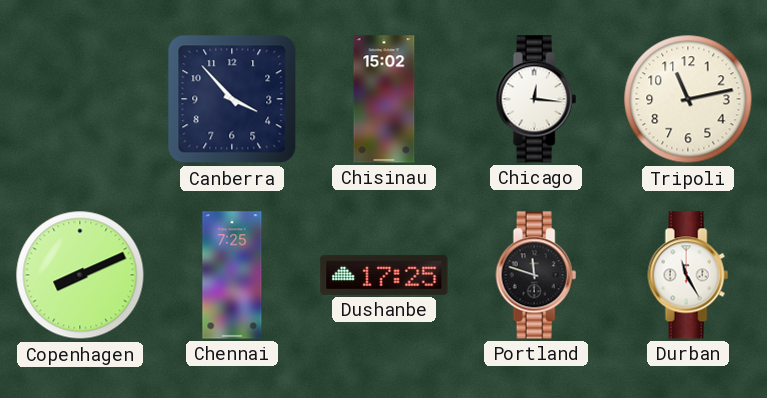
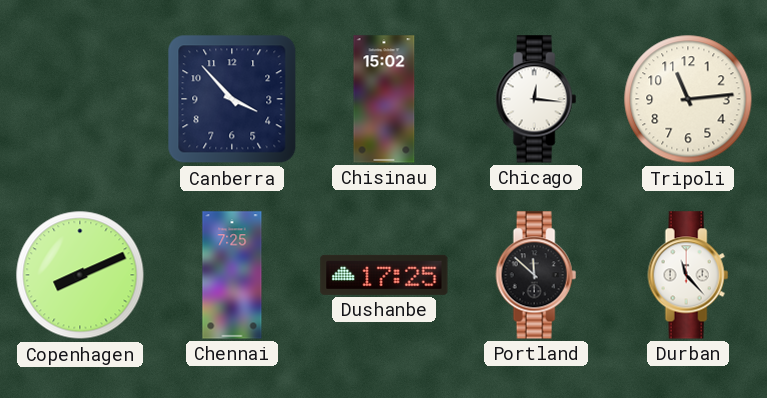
Tripoli: 11:13 -> 11:14
Portland: 11:48 -> 11:52
Durban: 11:25 -> 11:23
